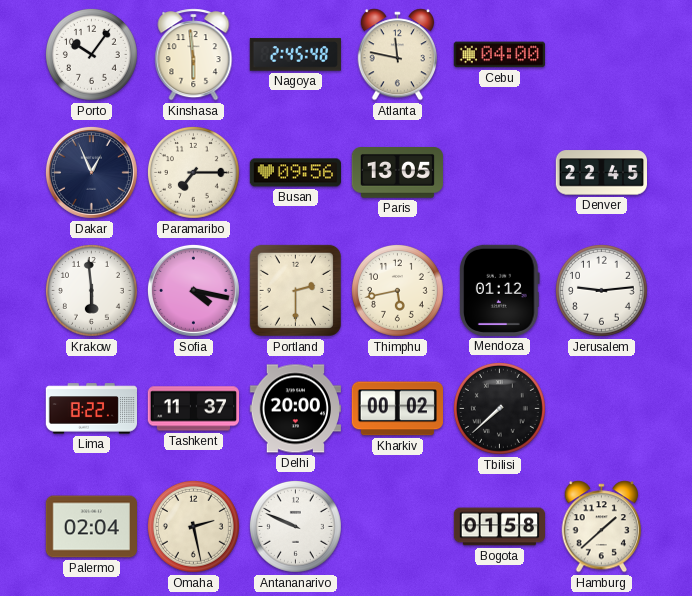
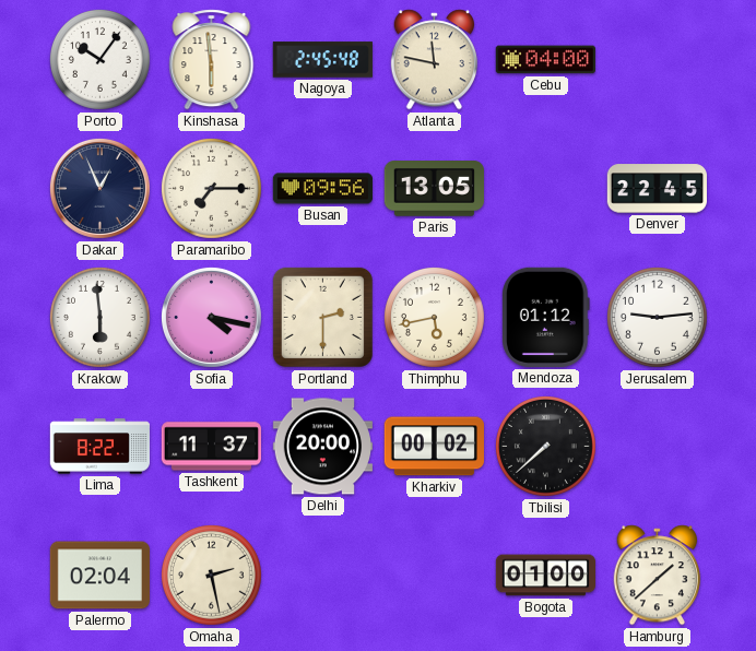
Antananarivo: 9:49 -> none
Bogota: 01:58 -> 01:00
